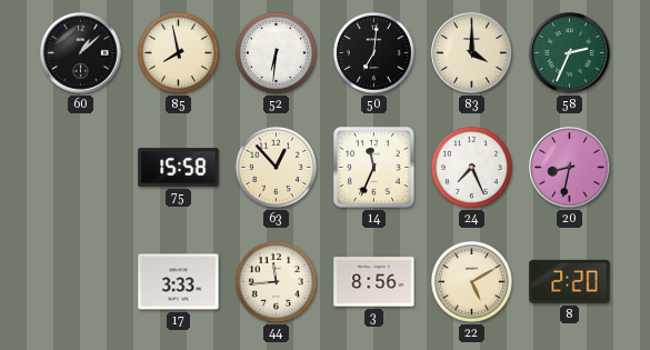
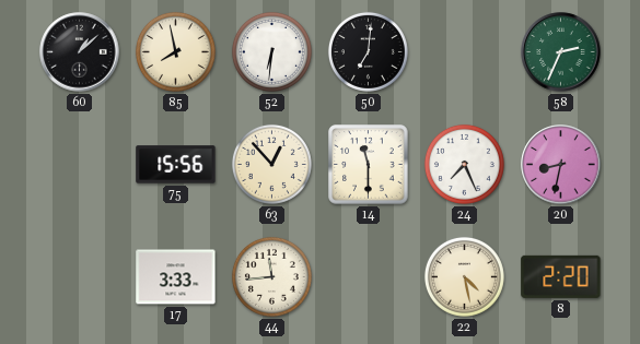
83: 4:00 -> none
75: 15:58 -> 15:56
14: 11:34 -> 11:30
3: 8:56 -> none
22: 5:10 -> 4:28
